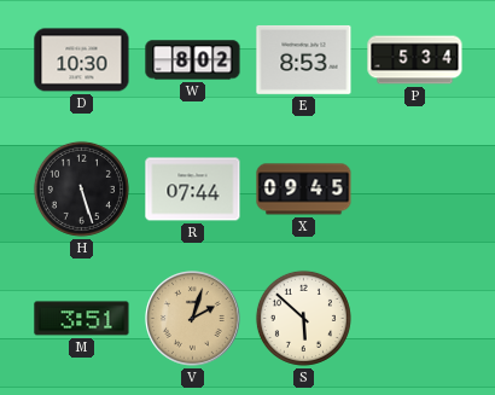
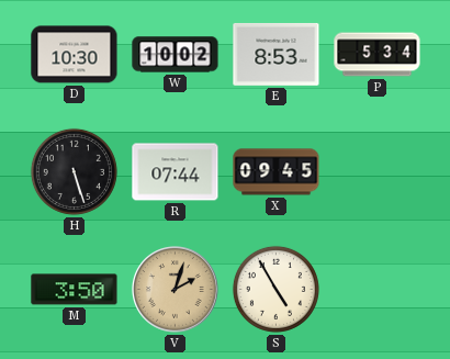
W: 8:02 -> 10:02
M: 3:51 -> 3:50
S: 5:52 -> 4:55
